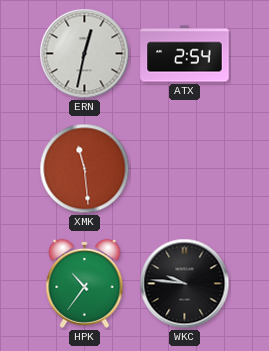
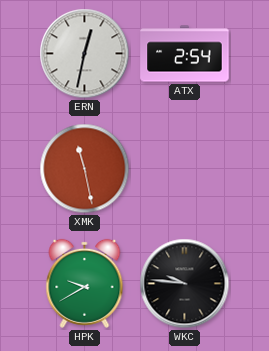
XMK: 11:29 -> 11:28
HPK: 10:36 -> 9:40
